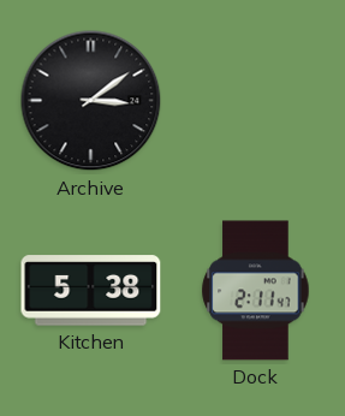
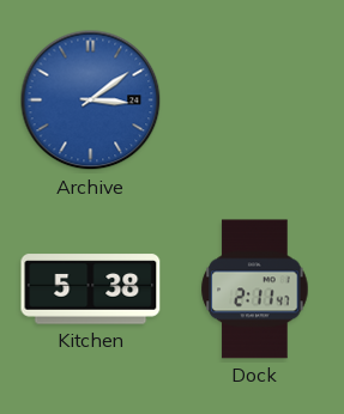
Archive dial: black -> blue
